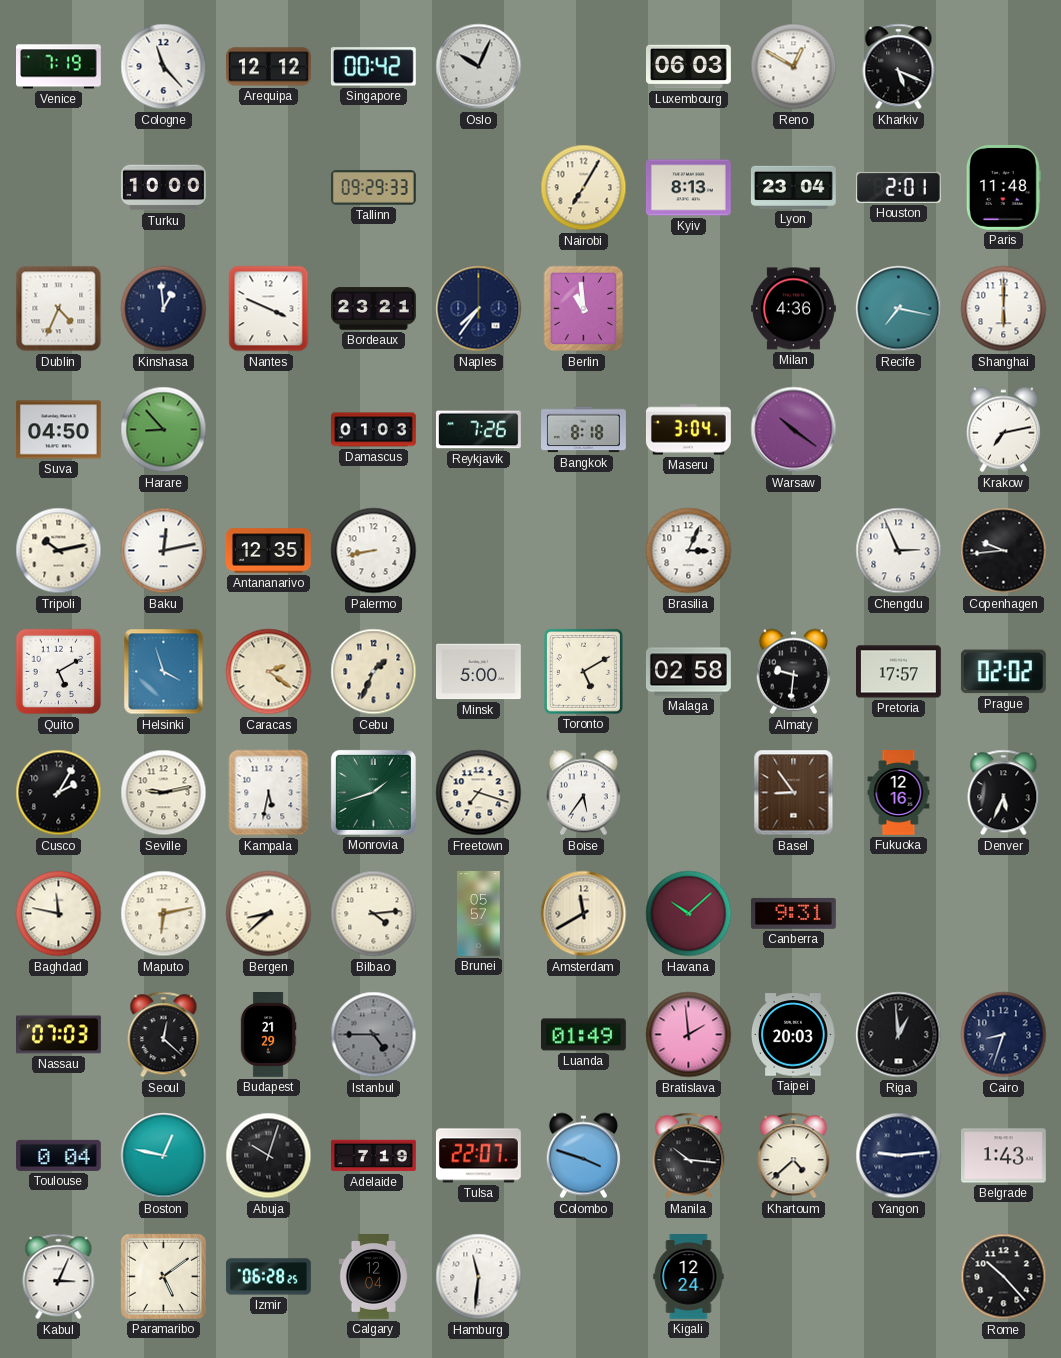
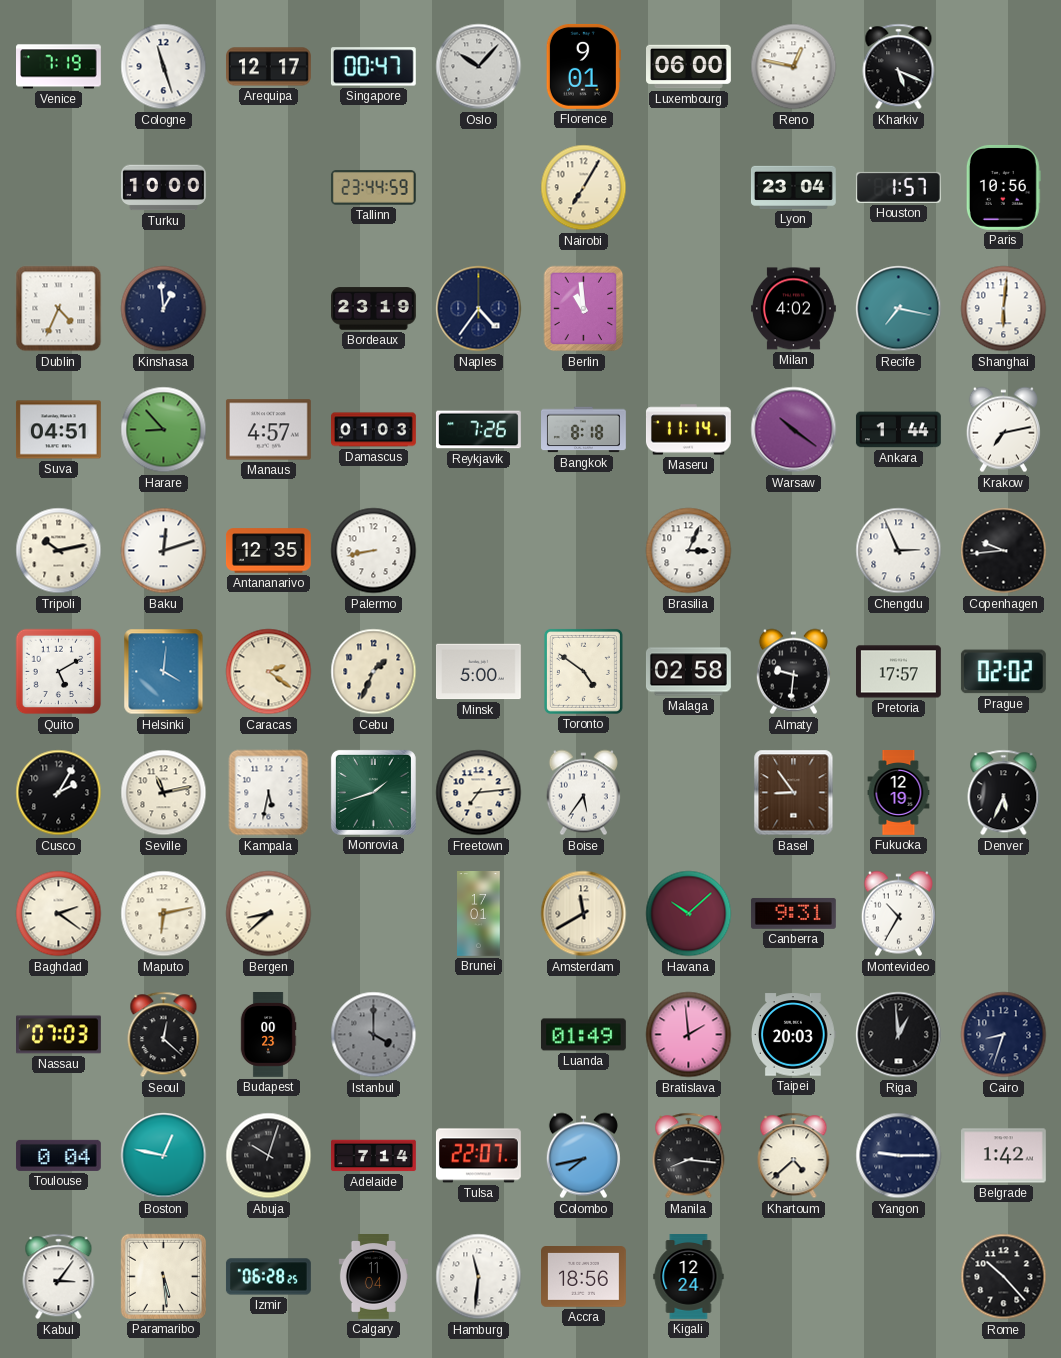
Cologne: 11:23 -> 11:27
Arequipa: 12:12 -> 12:17
Singapore: 00:42 -> 00:47
Oslo: 10:04 -> 10:07
Florence: none -> 9:01
Luxembourg: 06:03 -> 06:00
Reno: 12:50 -> 12:47
Tallinn: 09:29 -> 23:44
Kyiv: 8:13 -> none
Houston: 2:01 -> 1:57
Paris: 11:48 -> 10:56
Nantes: 3:49 -> none
Bordeaux: 23:21 -> 23:19
Naples: 7:36 -> 4:36
Milan: 4:36 -> 4:02
Shanghai: 6:00 -> 6:01
Suva: 04:50 -> 04:51
Manaus: none -> 4:57
Maseru: 3:04 -> 11:14
Ankara: none -> 1:44
Baku: 12:13 -> 12:12
Helsinki: 3:57 -> 4:01
Toronto: 5:10 -> 4:51
Seville: 9:13 -> 11:13
Freetown: 7:18 -> 7:14
Fukuoka: 12:16 -> 12:19
Baghdad: 11:47 -> 2:21
Bilbao: 4:14 -> none
Brunei: 05:57 -> 17:01
Montevideo: none -> 10:35
Budapest: 21:29 -> 00:23
Istanbul: 4:45 -> 4:00
Adelaide: 7:19 -> 7:14
Colombo: 3:48 -> 7:43
Manila: 10:16 -> 8:16
Yangon: 9:14 -> 9:15
Belgrade: 1:43 -> 1:42
Kabul: 3:04 -> 3:06
Paramaribo: 5:09 -> 5:29
Calgary: 12:04 -> 11:04
Accra: none -> 18:56
